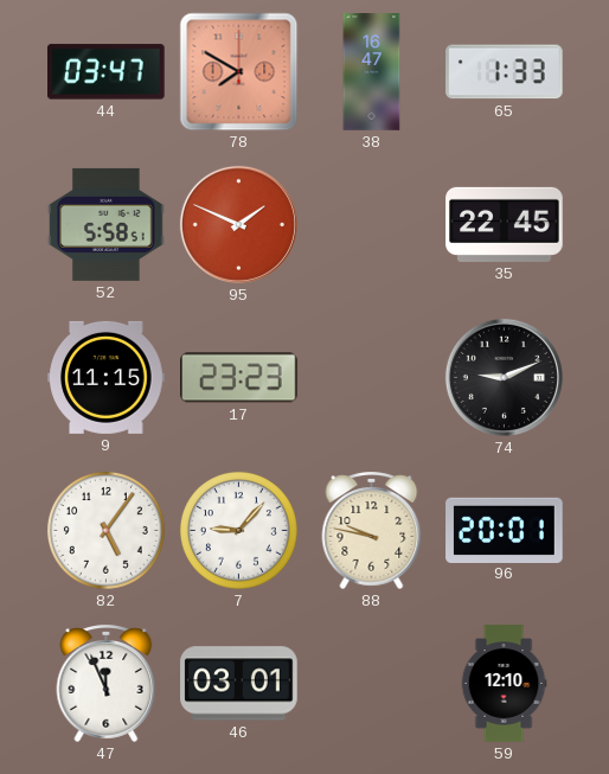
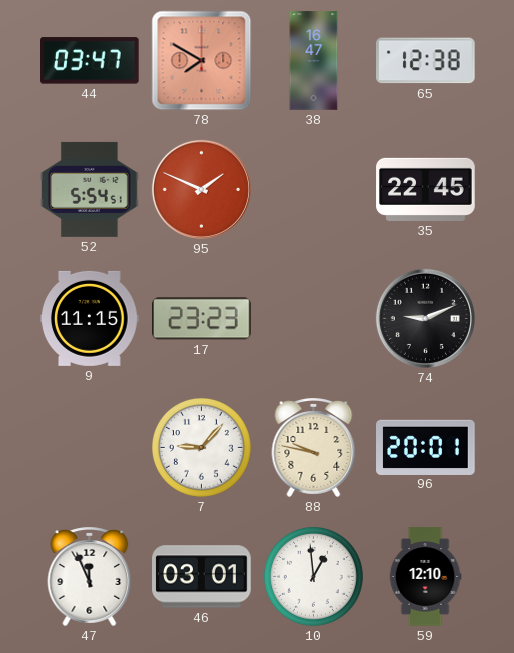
65: 1:33 -> 12:38
52: 5:58 -> 5:54
82: 5:06 -> none
10: none -> 12:59
